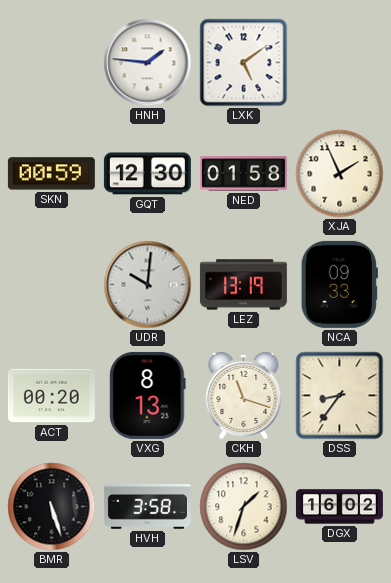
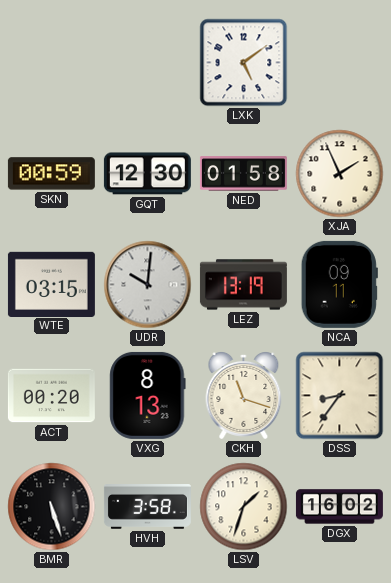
HNH: 1:46 -> none
WTE: none -> 03:15
NCA: 09:33 -> 09:11
